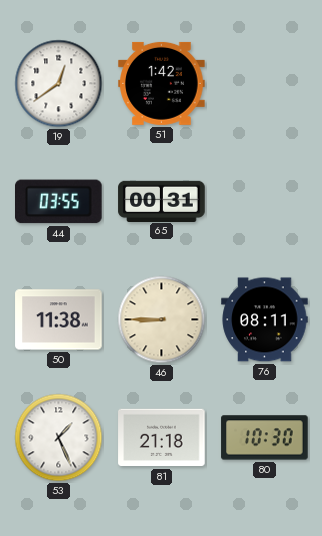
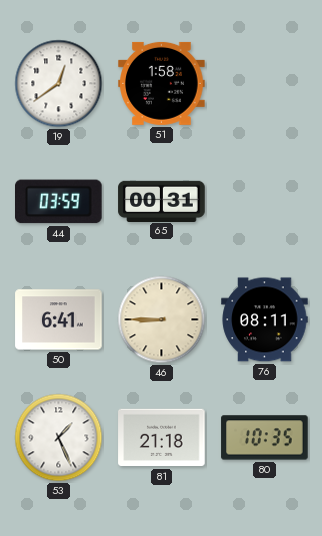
51: 1:42 -> 1:58
44: 03:55 -> 03:59
50: 11:38 -> 6:41
80: 10:30 -> 10:35
